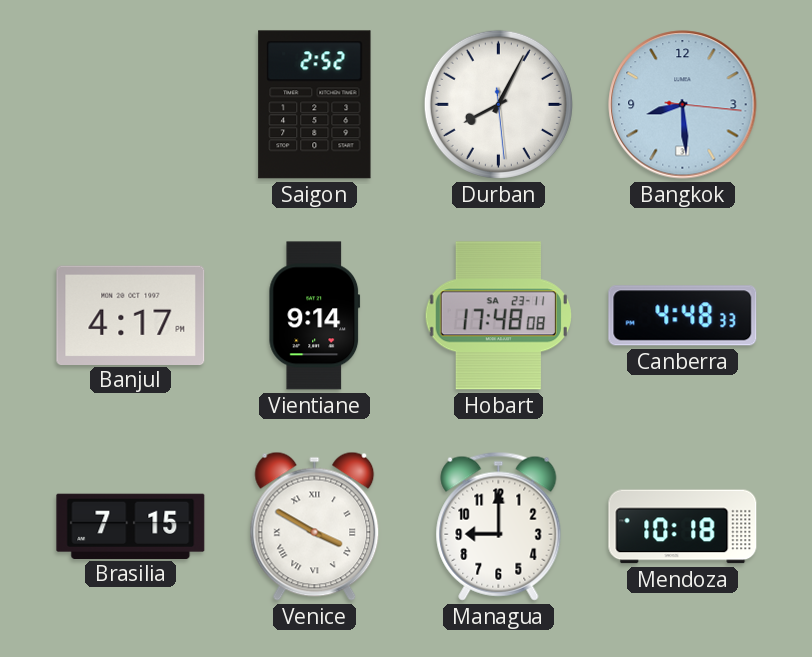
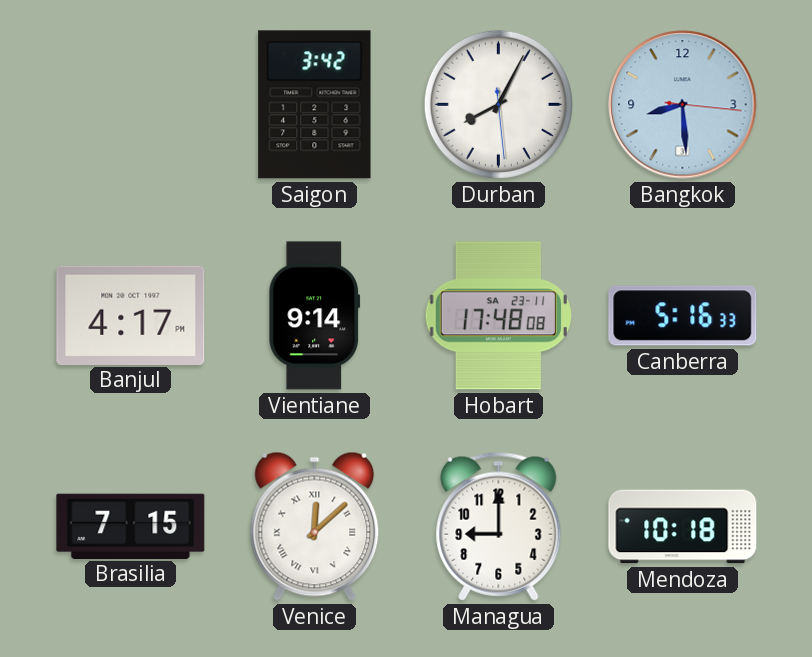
Saigon: 2:52 -> 3:42
Canberra: 4:48 -> 5:16
Venice: 3:50 -> 12:08
